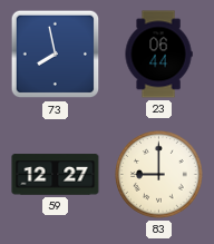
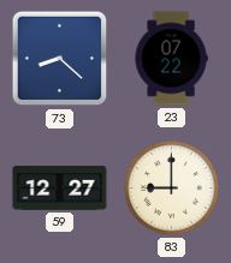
73: 7:58 -> 8:22
23: 06:44 -> 07:22
